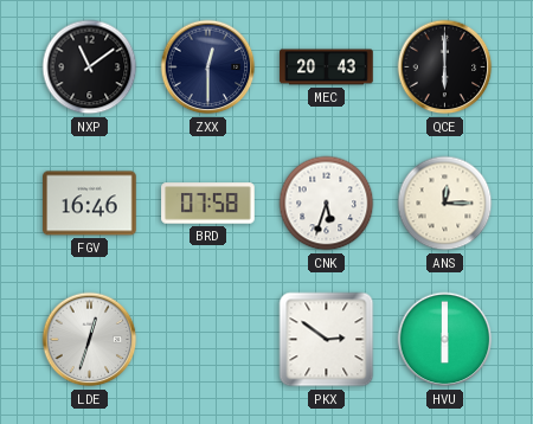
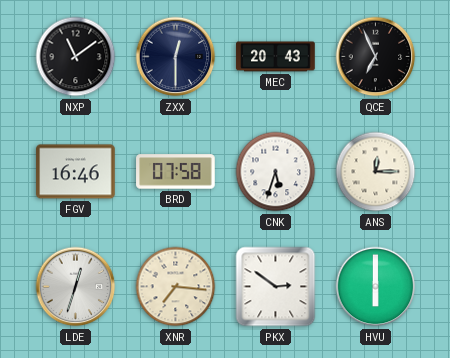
QCE: 6:00 -> 6:56
XNR: none -> 7:16
